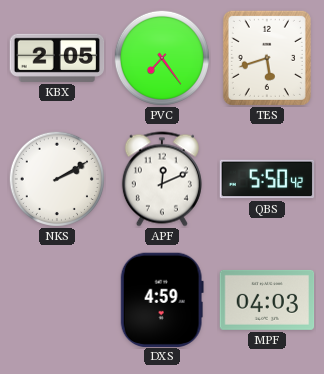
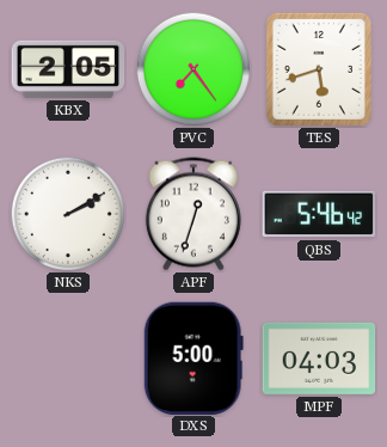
APF: 12:11 -> 12:33
QBS: 5:50 -> 5:46
DXS: 4:59 -> 5:00
